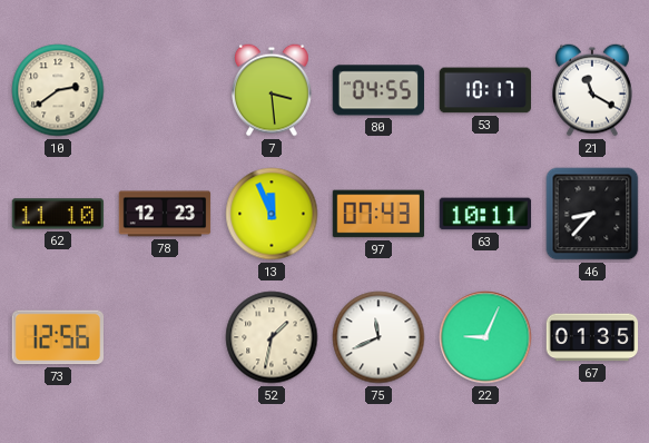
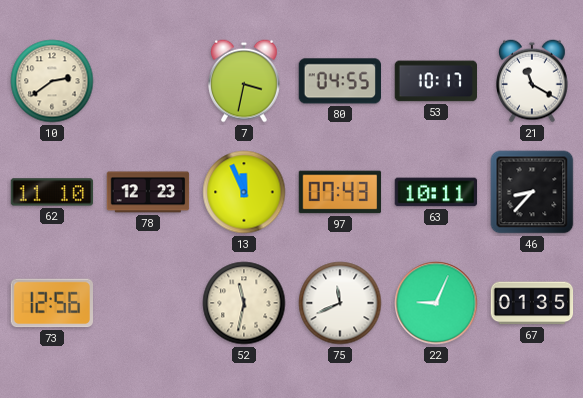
7: 3:29 -> 3:32
52: 1:32 -> 11:32
